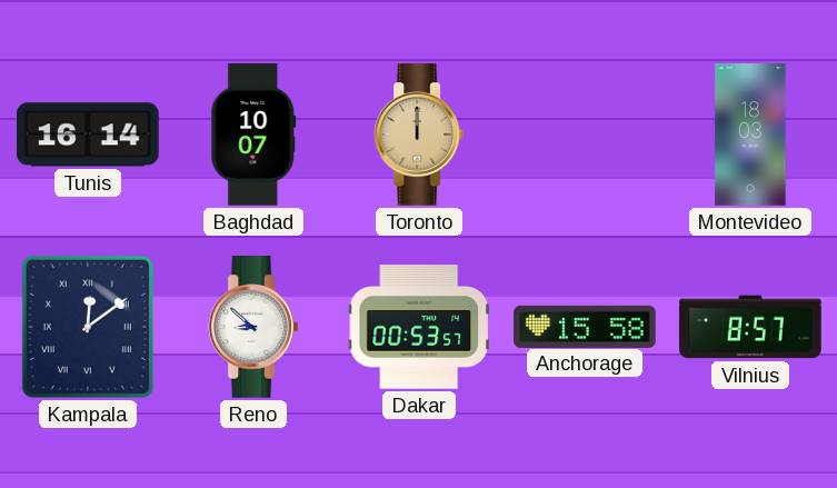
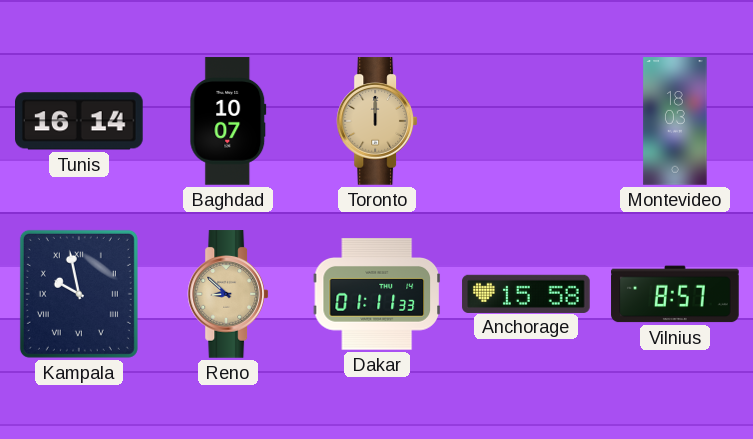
Kampala: 12:09 -> 9:58
Reno dial: white -> champagne
Dakar: 00:53 -> 01:11
